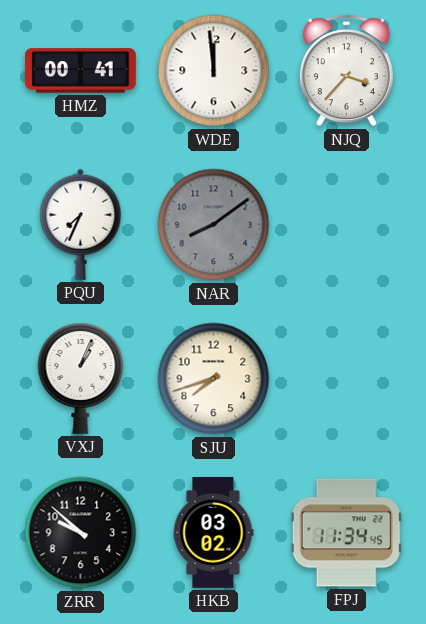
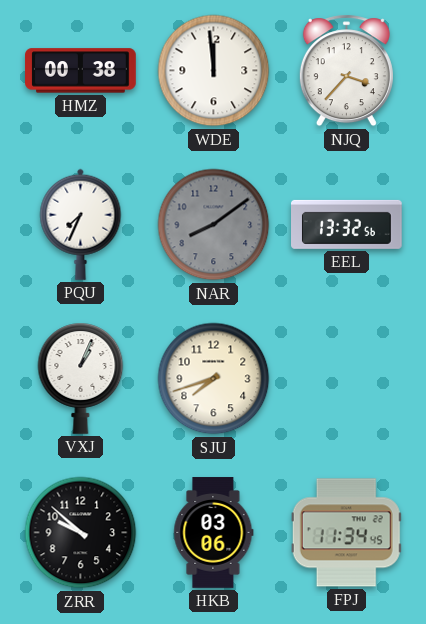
HMZ: 00:41 -> 00:38
EEL: none -> 13:32
HKB: 03:02 -> 03:06
